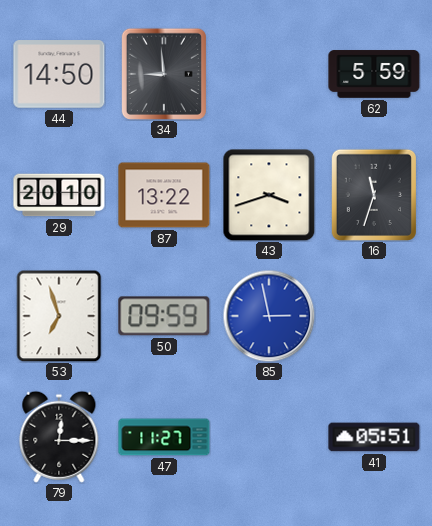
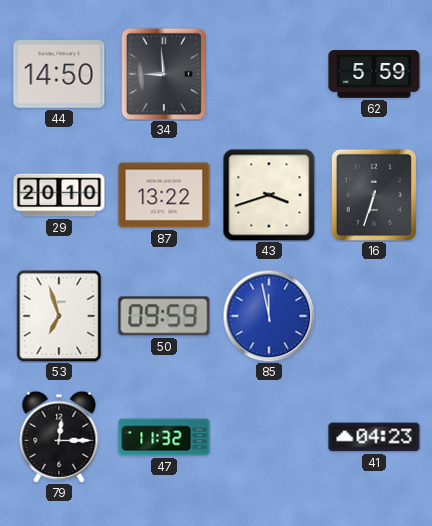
16: 11:33 -> 6:33
85: 2:58 -> 11:58
47: 11:27 -> 11:32
41: 05:51 -> 04:23
